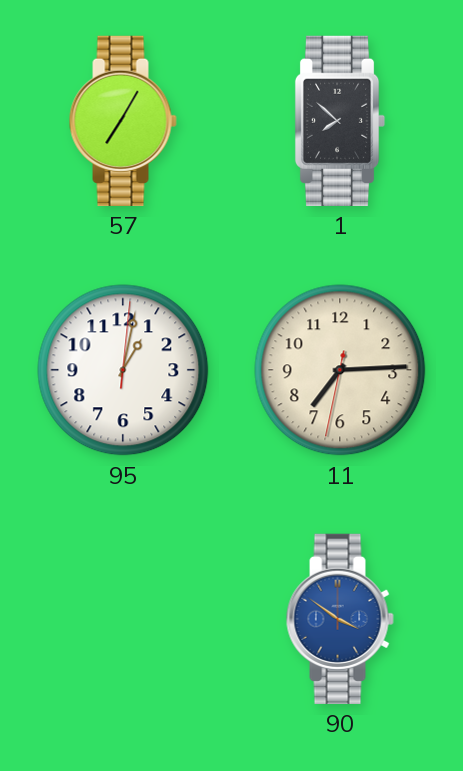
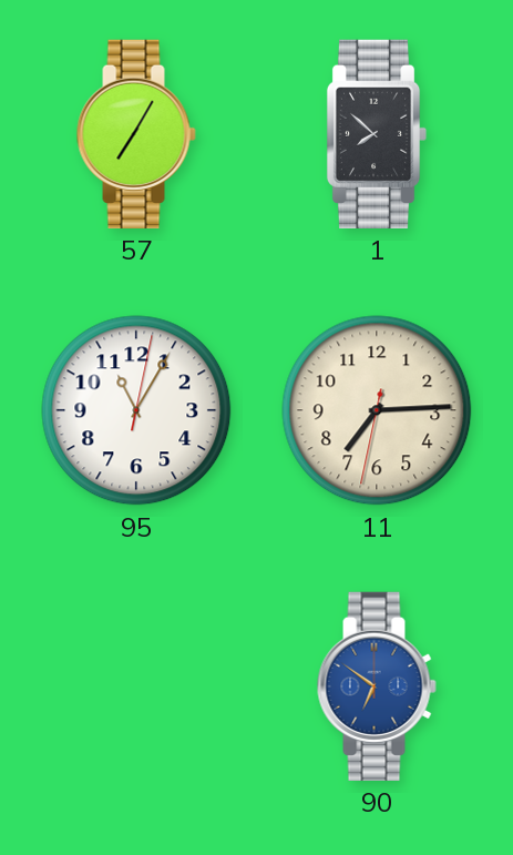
95: 1:02 -> 11:05
90: 3:51 -> 6:51
